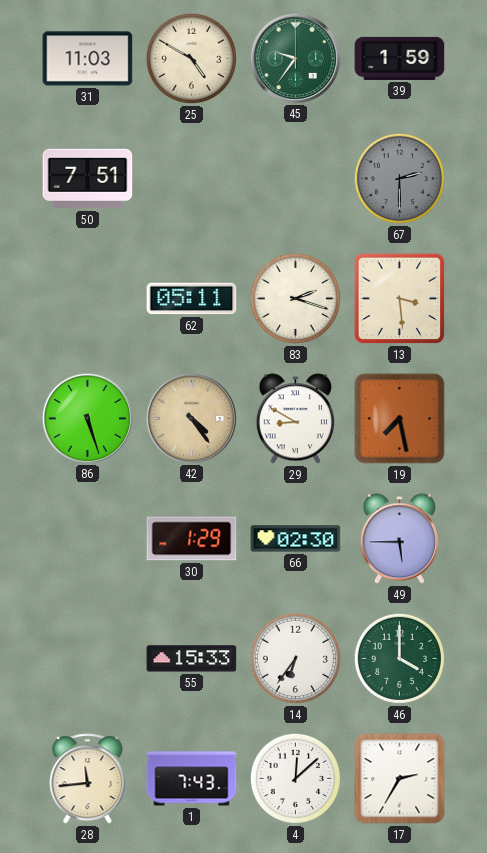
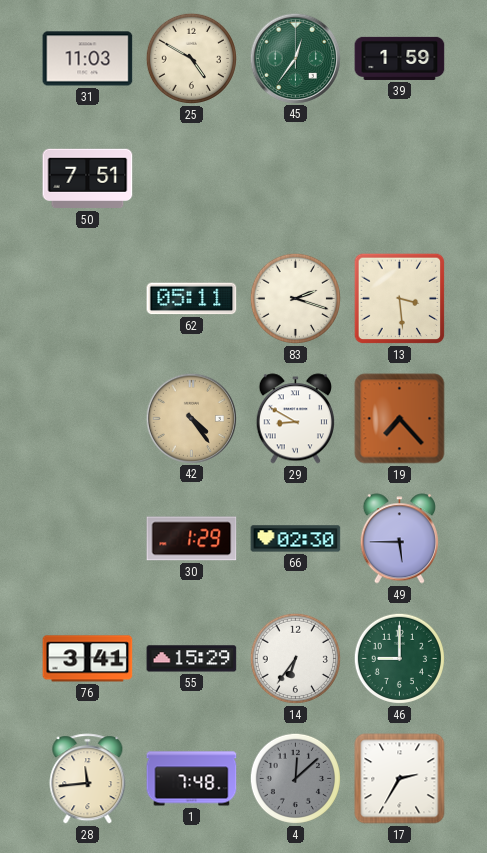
45: 9:36 -> 12:36
67: 2:30 -> none
86: 5:27 -> none
19: 7:28 -> 7:23
76: none -> 3:41
55: 15:33 -> 15:29
46: 4:00 -> 9:00
1: 7:43 -> 7:48
4 dial: white -> grey
